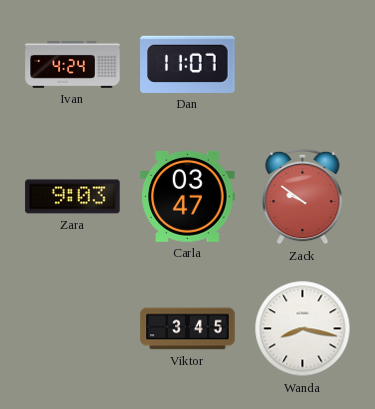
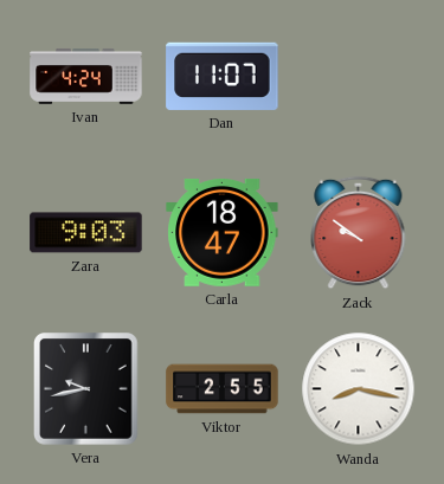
Carla: 03:47 -> 18:47
Vera: none -> 9:43
Viktor: 3:45 -> 2:55
